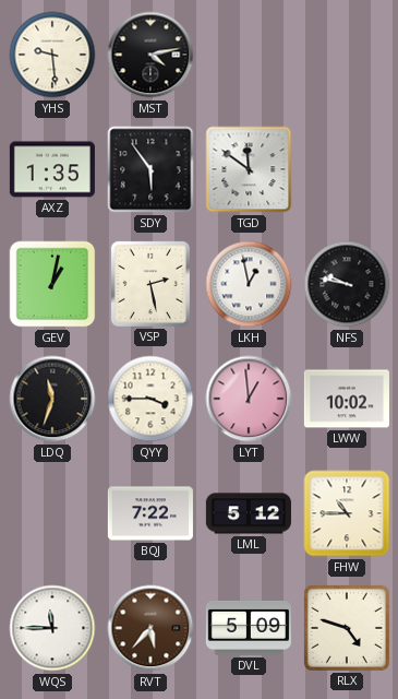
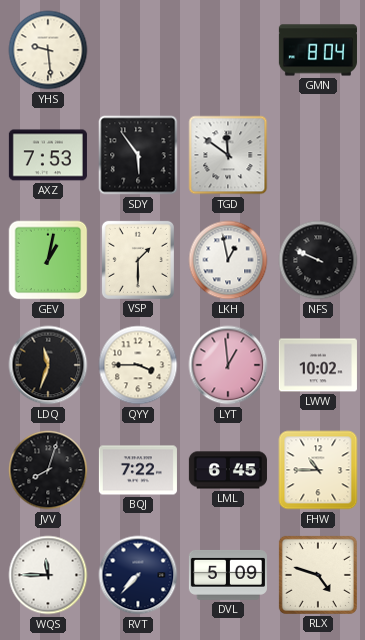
MST: 4:13 -> none
GMN: none -> 8:04
AXZ: 1:35 -> 7:53
VSP: 2:28 -> 1:30
NFS: 9:47 -> 9:49
JVV: none -> 8:03
LML: 5:12 -> 6:45
RVT: 5:37 -> 7:37
RVT dial: brown -> navy
